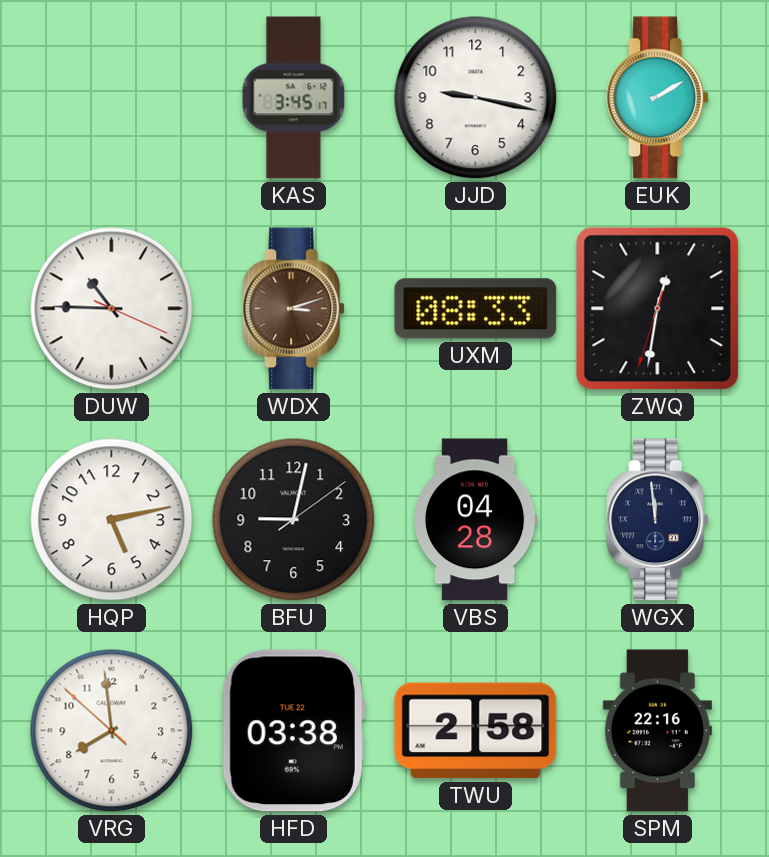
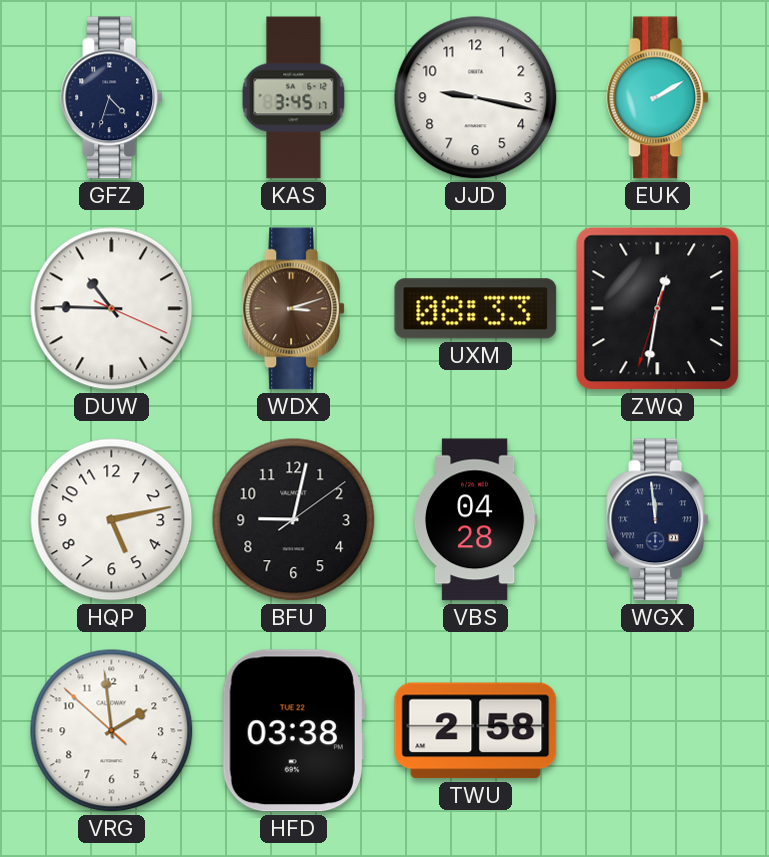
GFZ: none -> 4:33
VRG: 7:58 -> 1:58
SPM: 22:16 -> none
